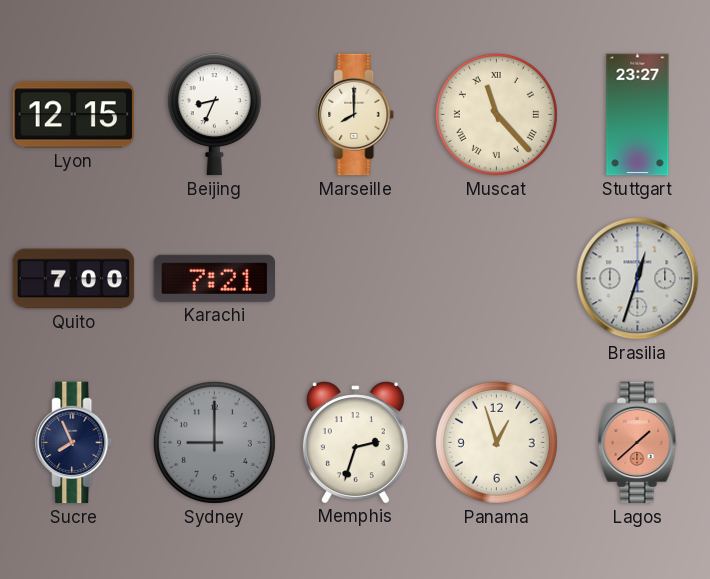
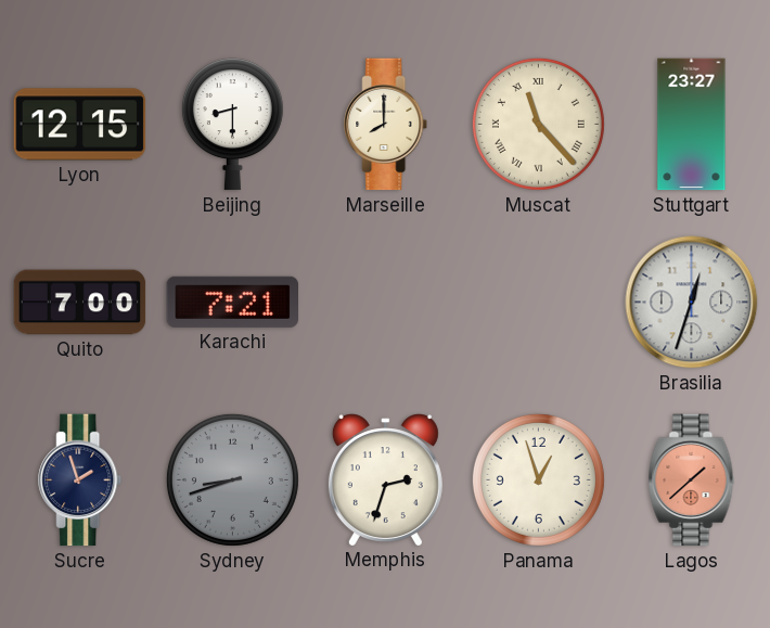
Beijing: 8:34 -> 8:30
Sucre: 7:56 -> 1:57
Sydney: 9:00 -> 8:42
